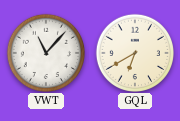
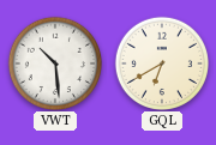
VWT: 11:07 -> 10:29
